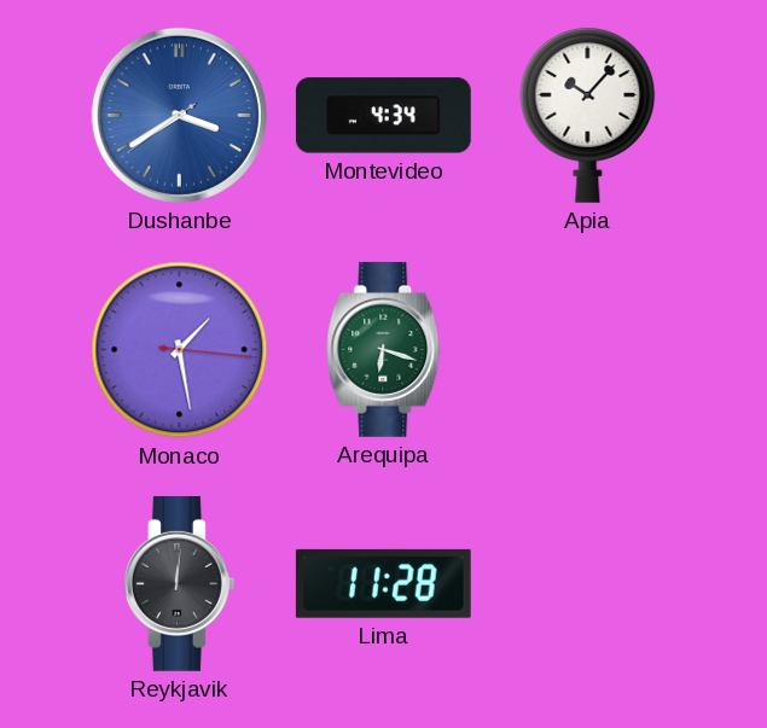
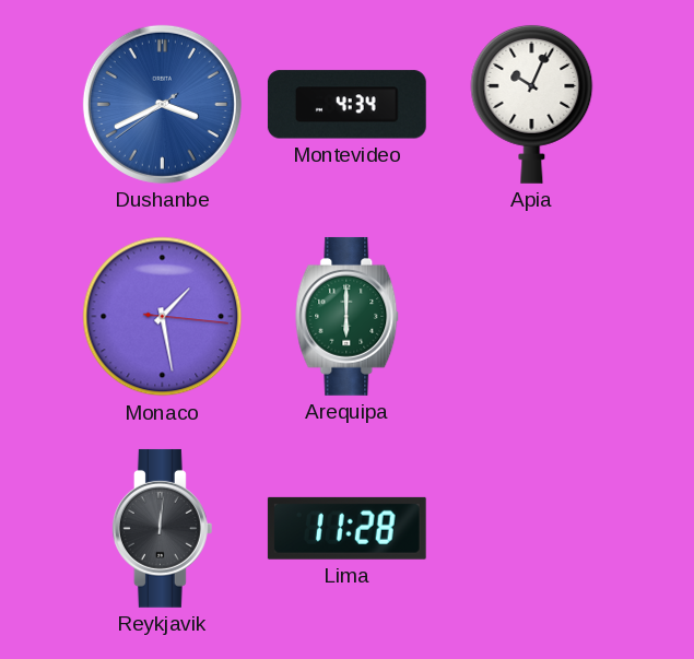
Dushanbe: 3:39 -> 3:40
Apia: 10:07 -> 10:04
Arequipa: 6:18 -> 6:00
